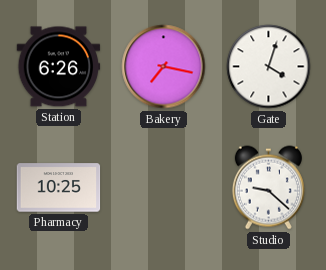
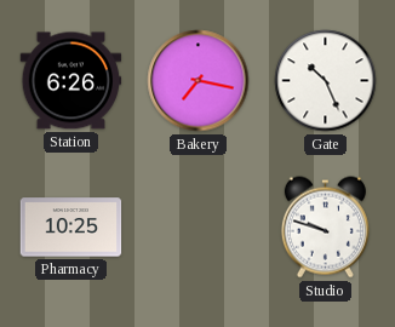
Gate: 4:03 -> 10:26
Studio: 9:22 -> 9:48
